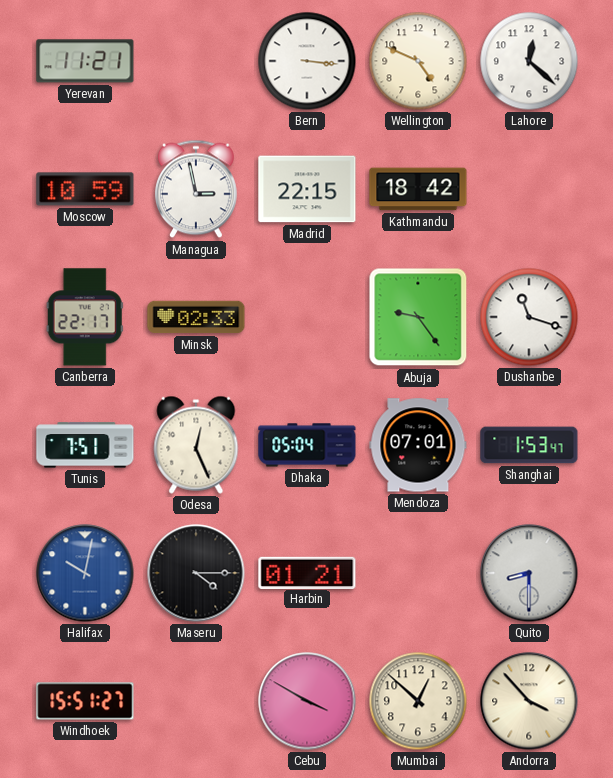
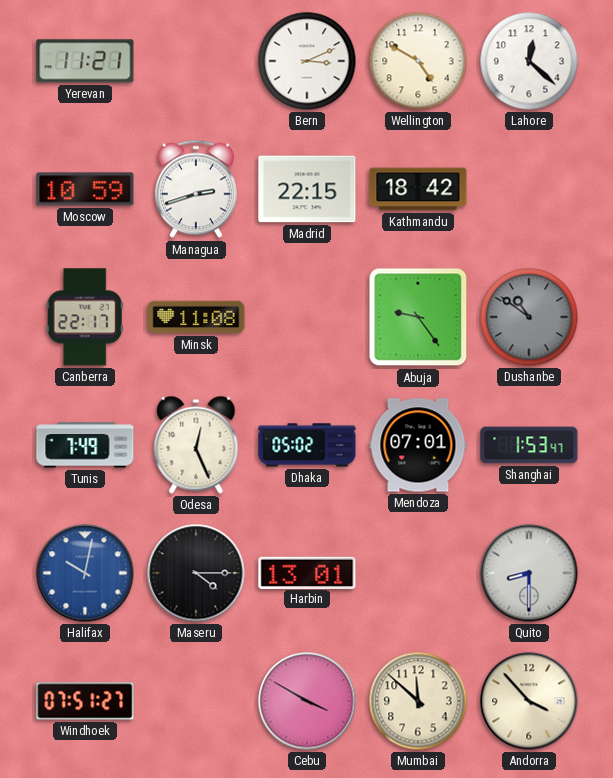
Bern: 3:16 -> 3:11
Wellington: 4:49 -> 4:50
Managua: 2:58 -> 2:42
Minsk: 02:33 -> 11:08
Dushanbe: 11:18 -> 10:51
Dushanbe dial: white -> grey
Tunis: 7:51 -> 7:49
Dhaka: 05:04 -> 05:02
Harbin: 01:21 -> 13:01
Windhoek: 15:51 -> 07:51
Mumbai: 12:52 -> 11:52
